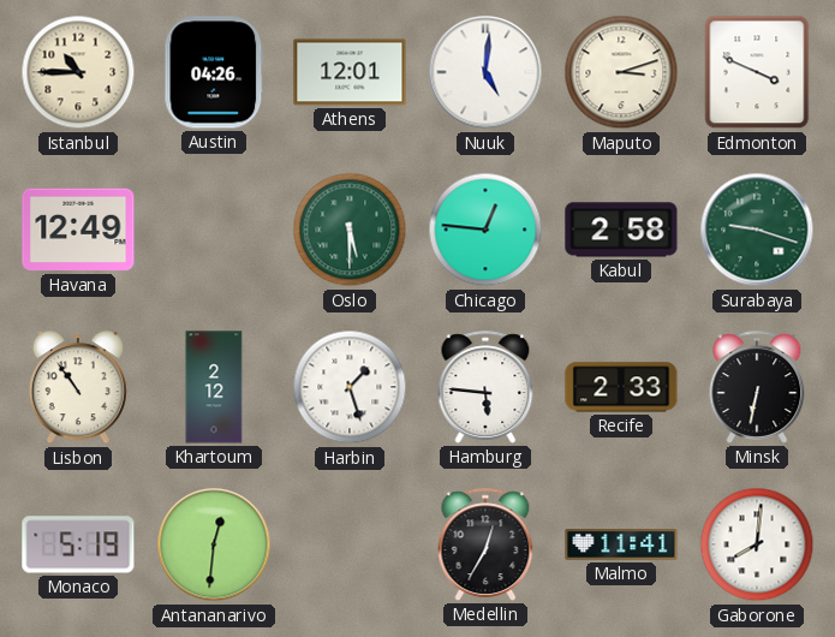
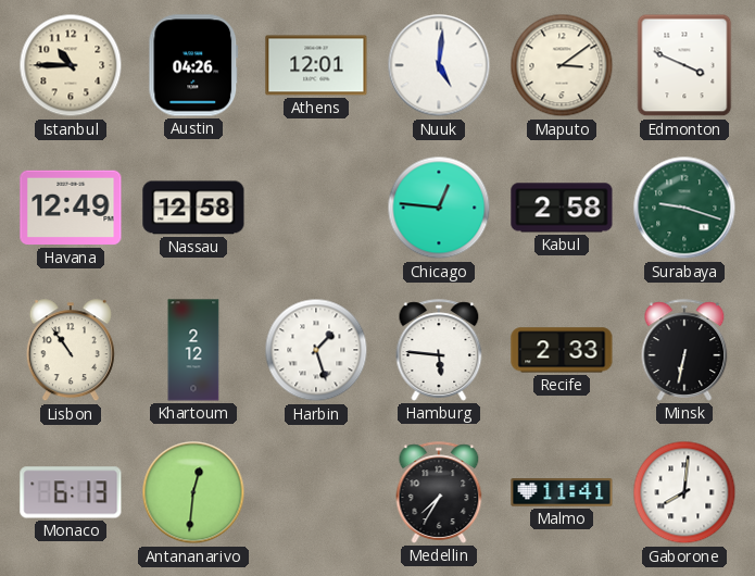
Maputo: 3:12 -> 3:09
Nassau: none -> 12:58
Oslo: 5:30 -> none
Monaco: 5:19 -> 6:13
Medellin: 12:35 -> 7:35
